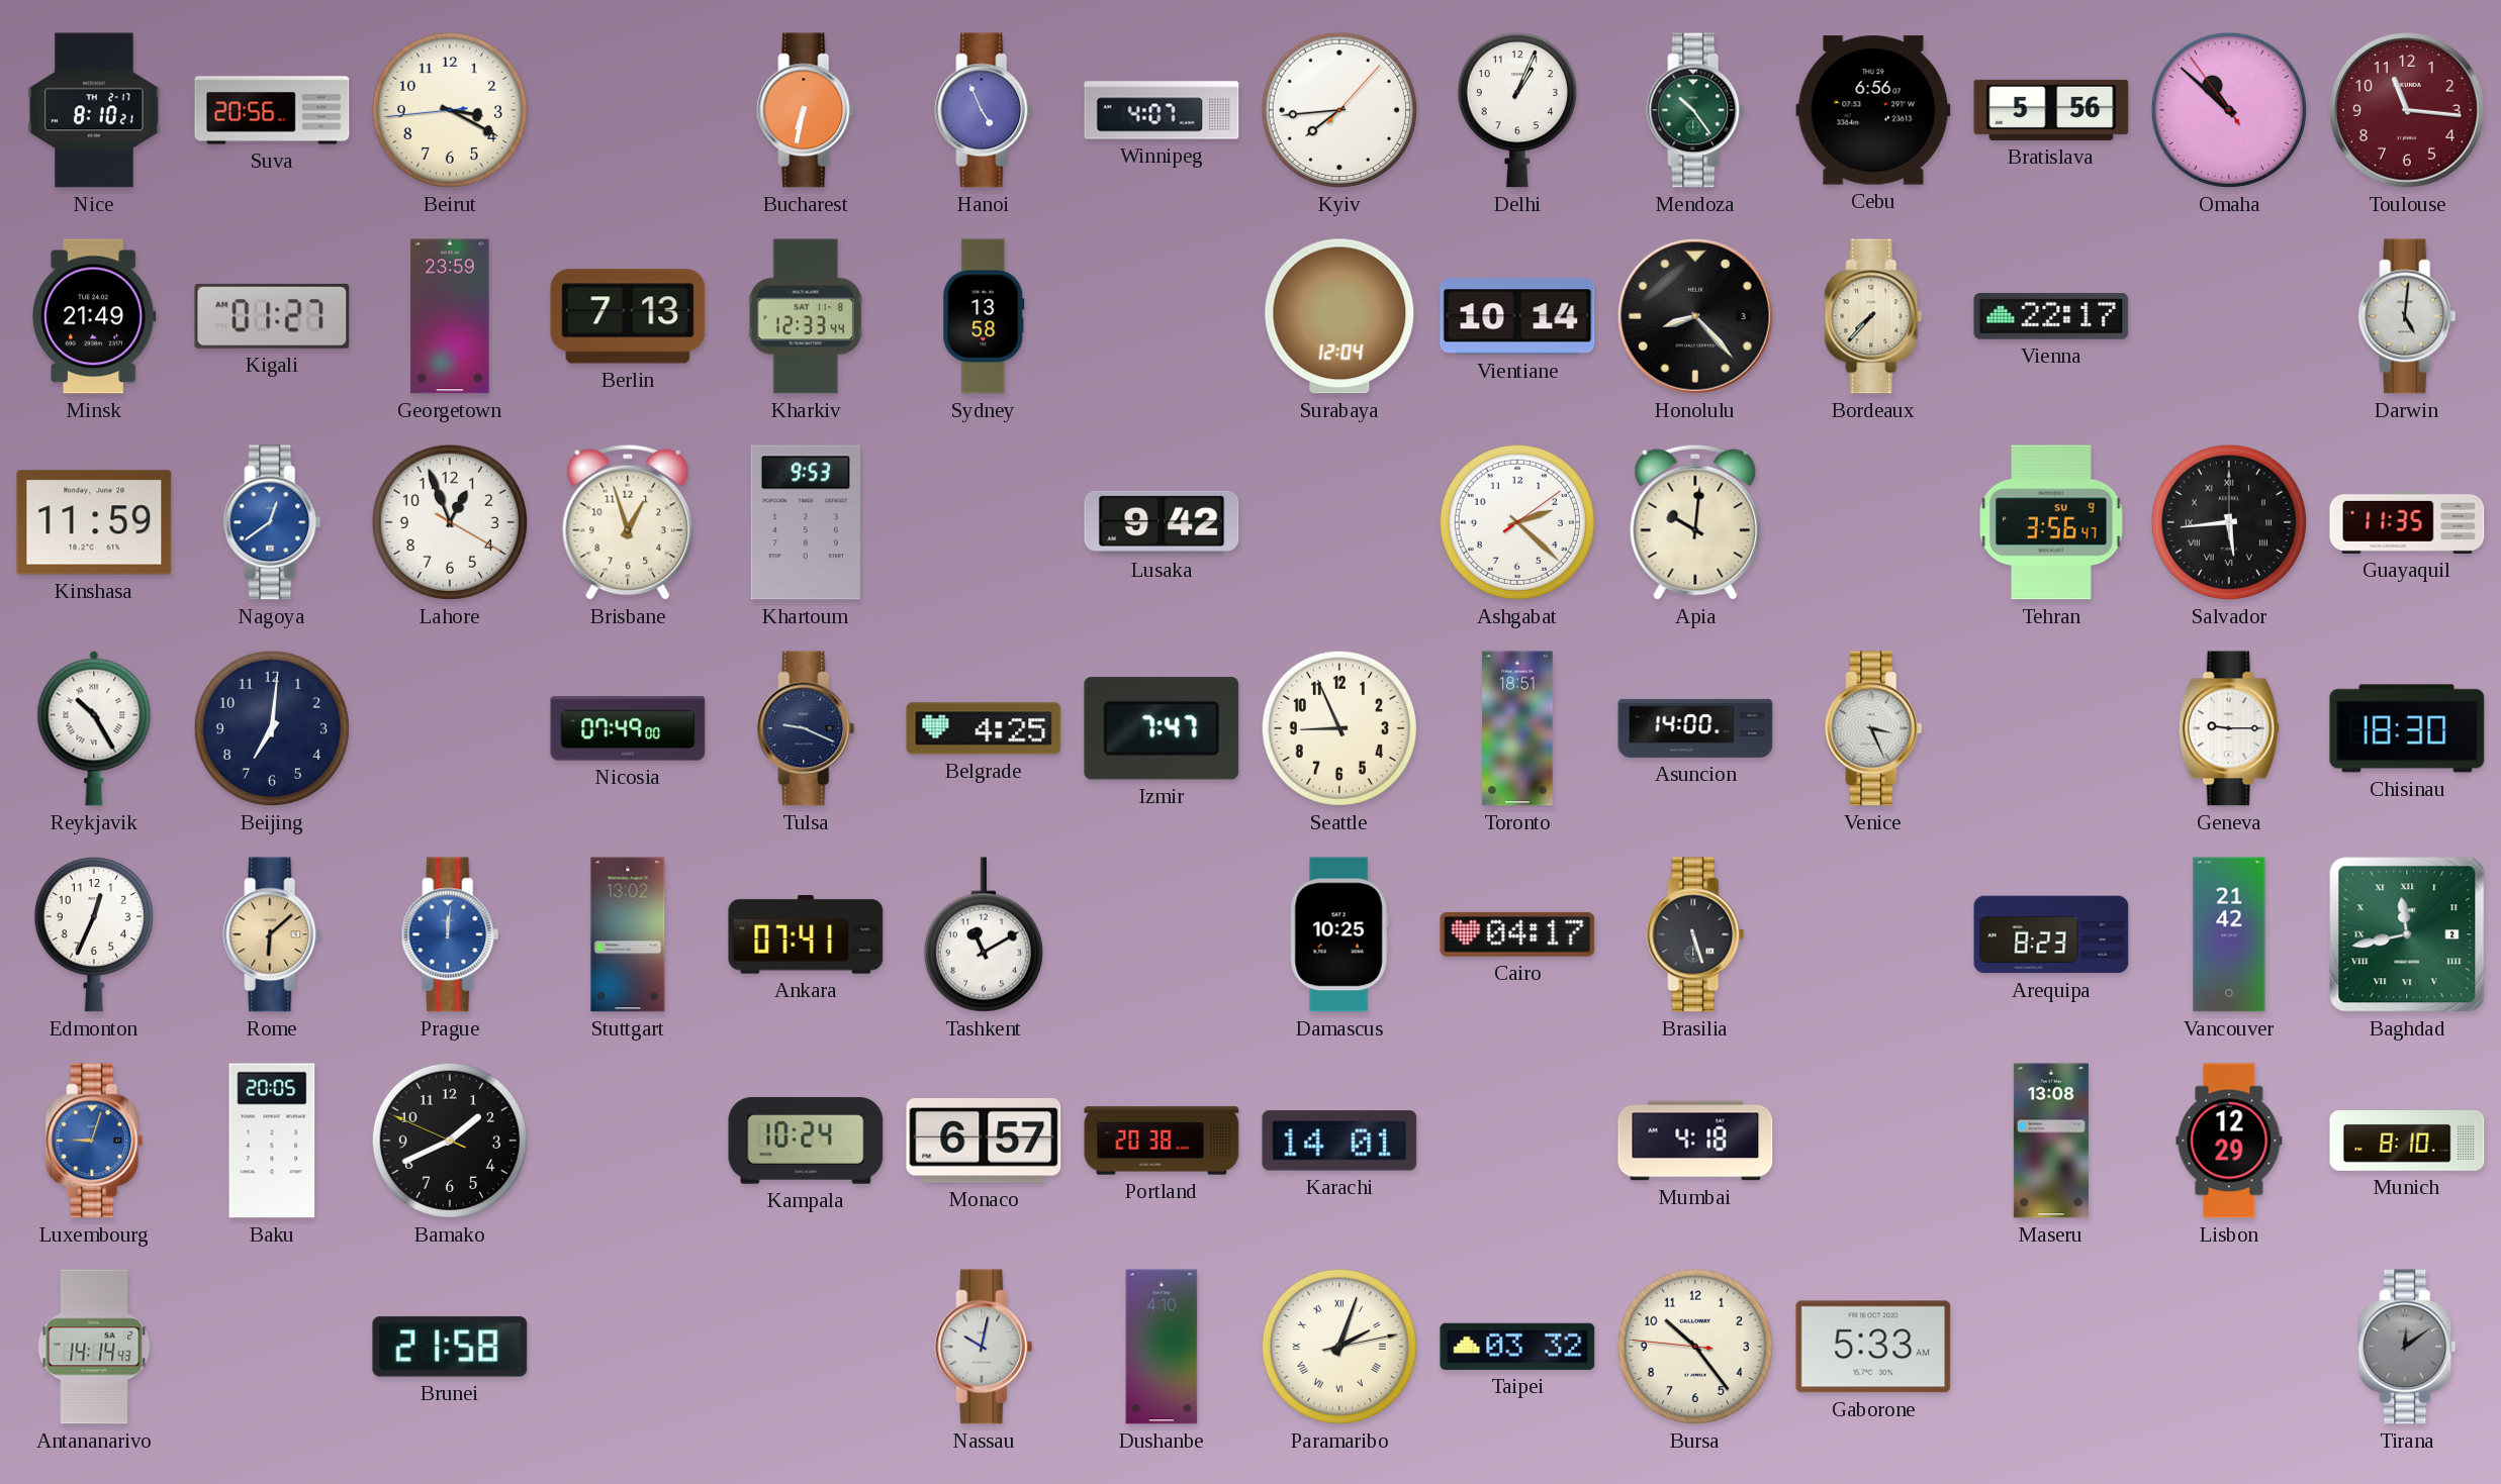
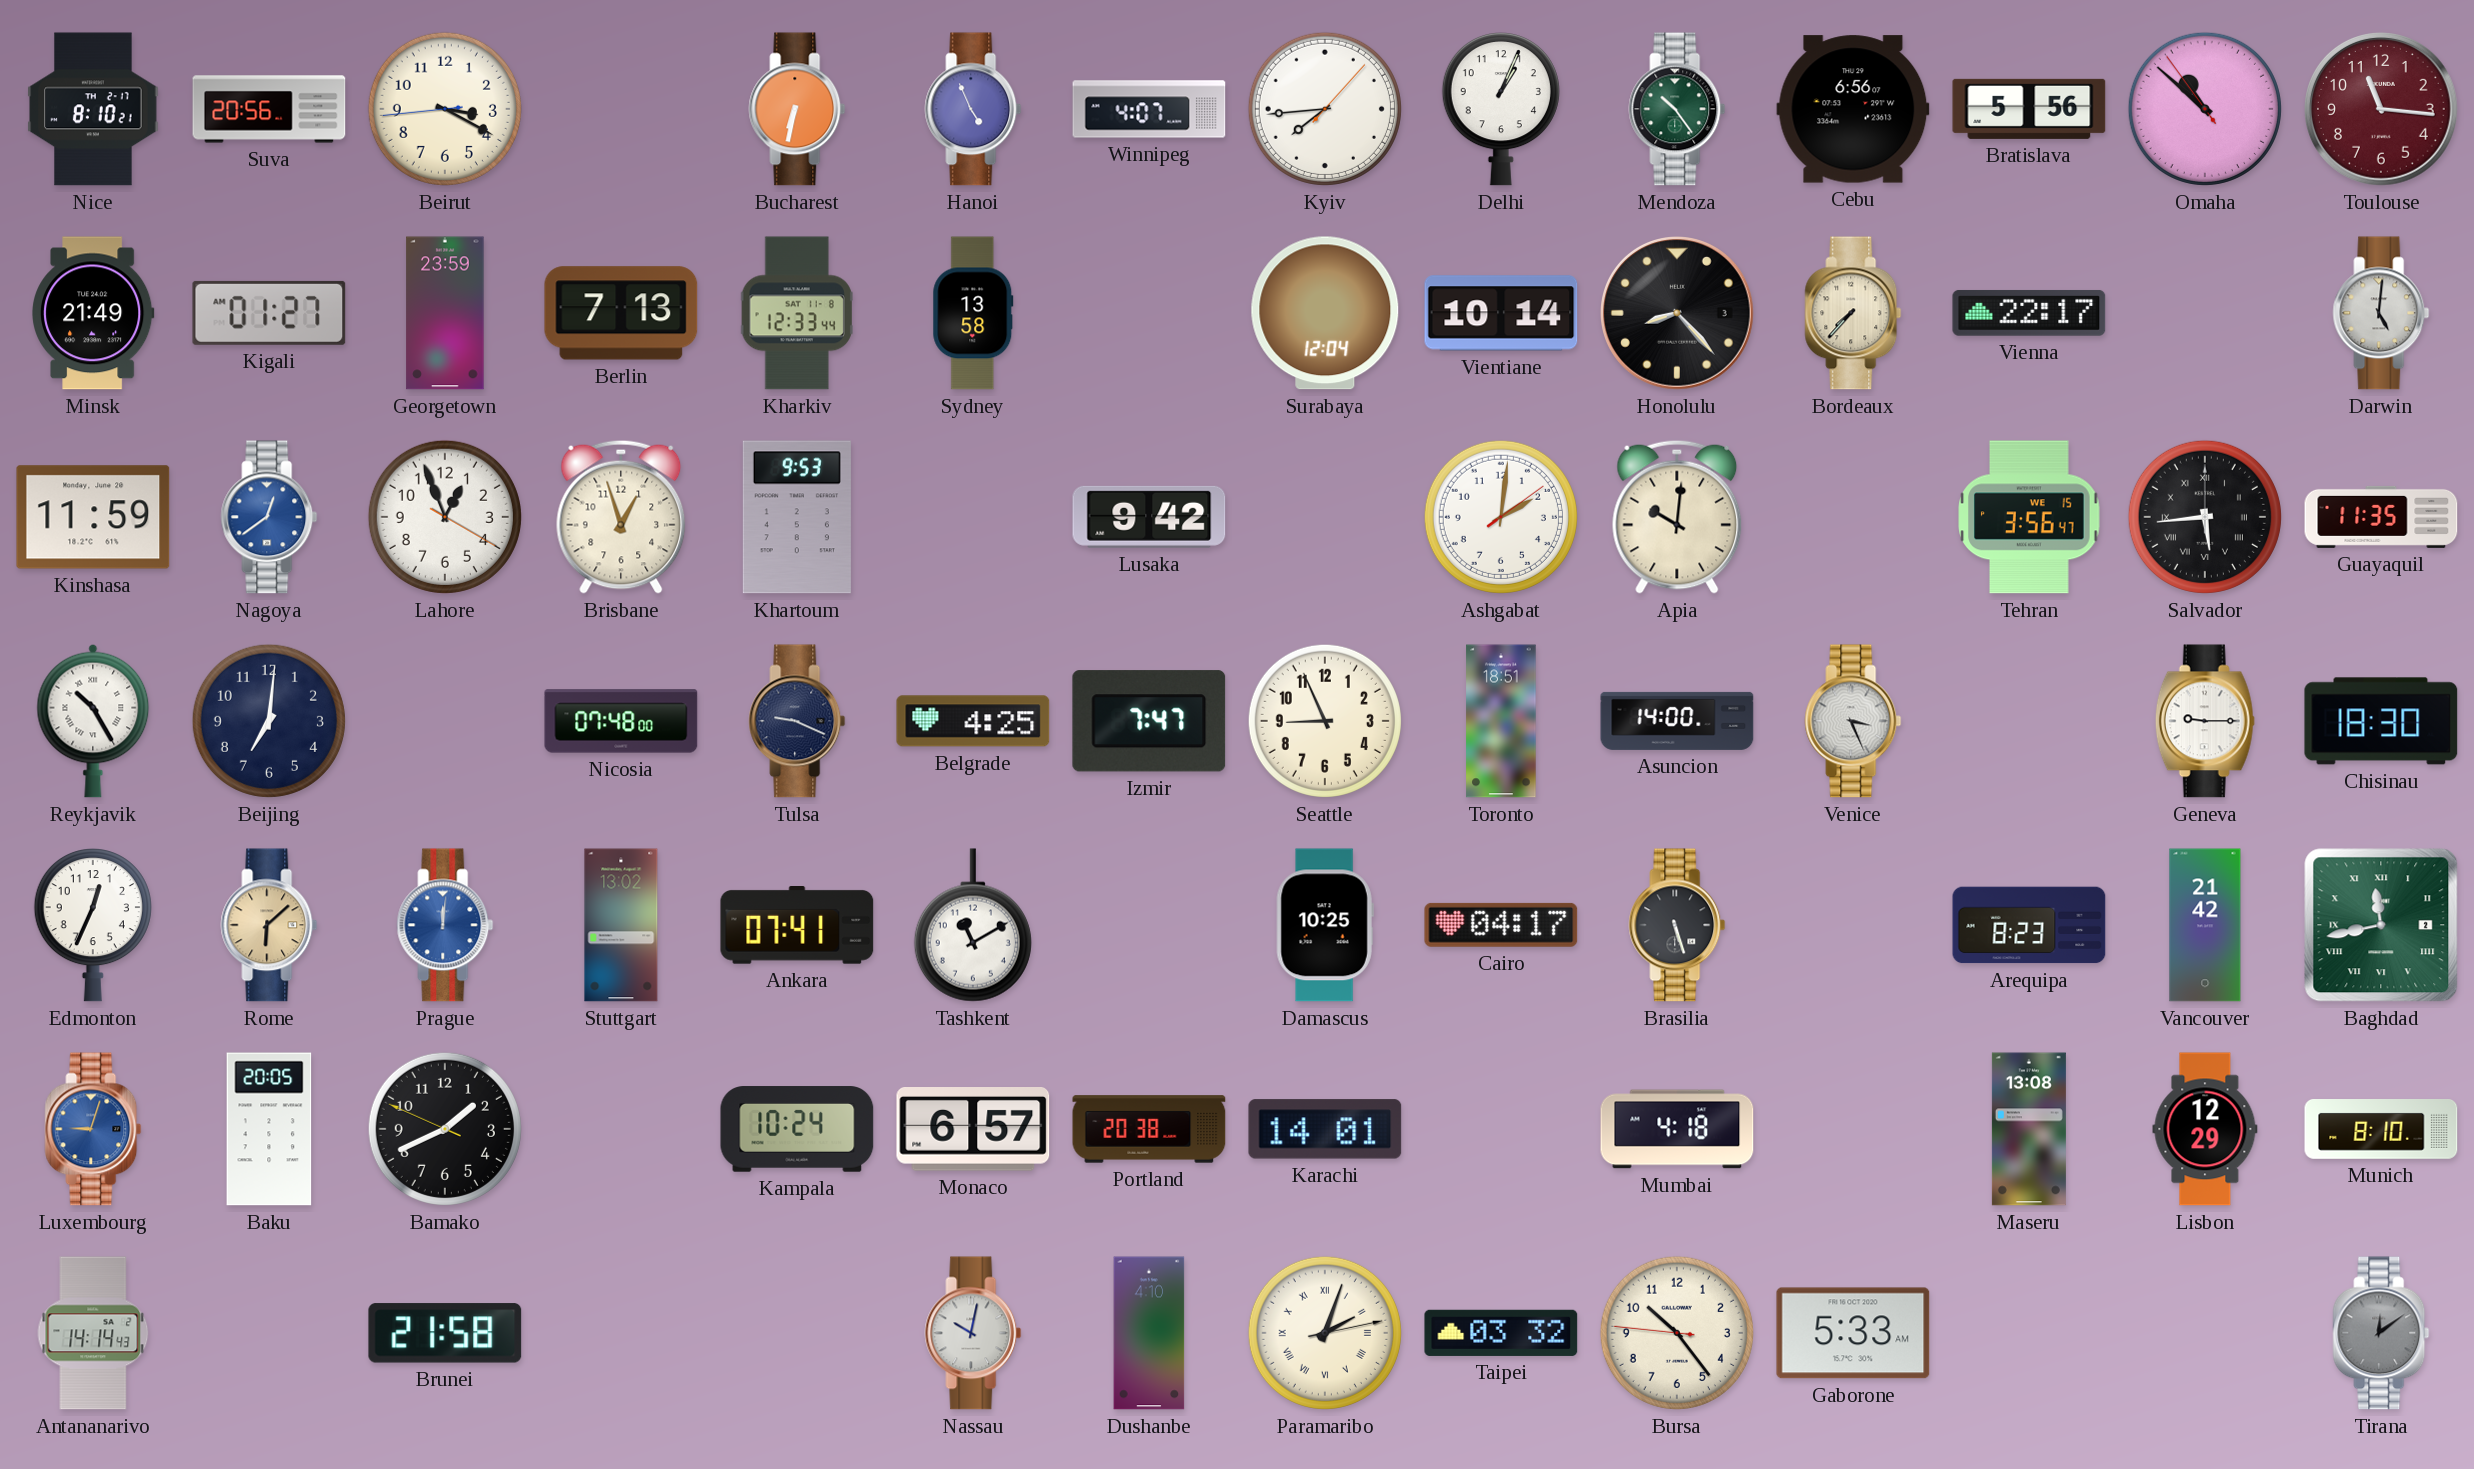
Ashgabat: 2:22 -> 2:01
Tehran date: SU 9 -> WE 15
Nicosia: 07:49 -> 07:48
